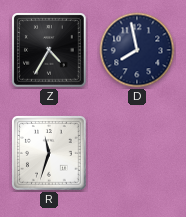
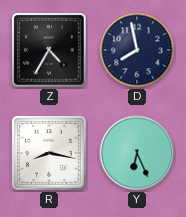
R: 11:33 -> 8:17
Y: none -> 6:26
